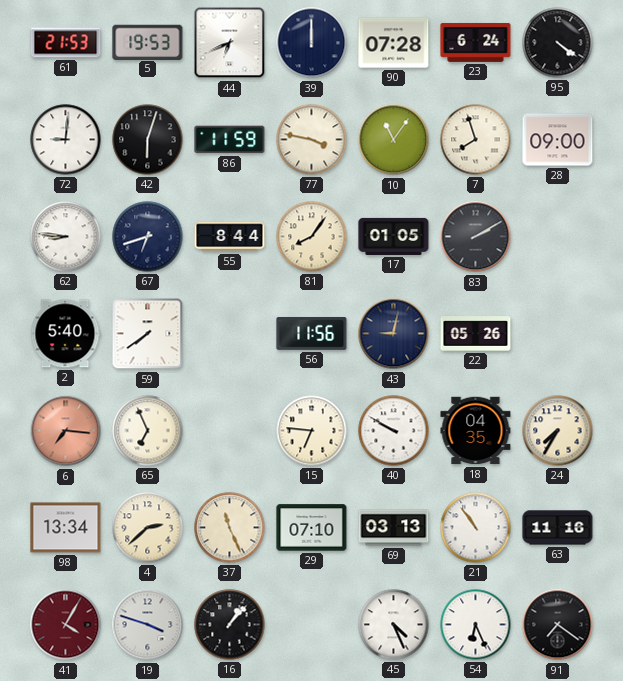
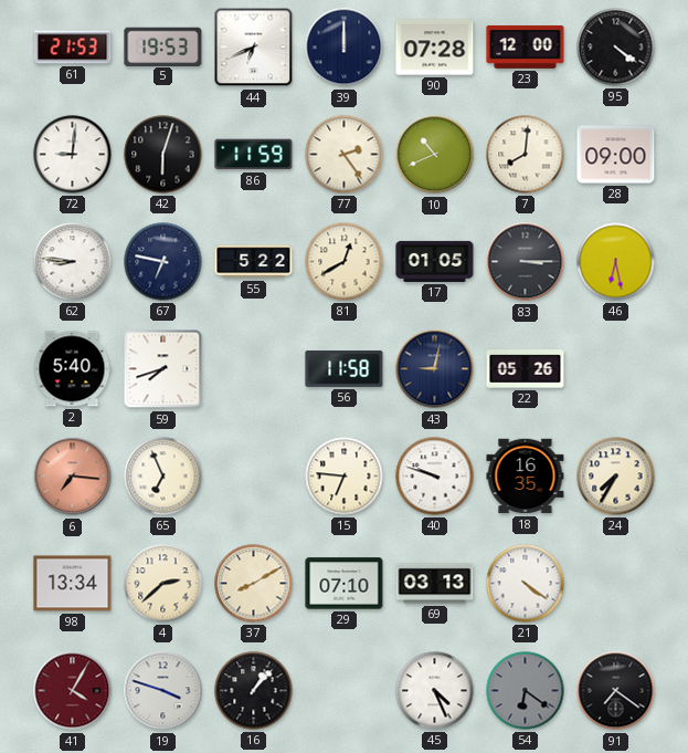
23: 6:24 -> 12:00
77: 3:47 -> 2:24
10: 11:06 -> 10:41
7: 7:57 -> 8:01
67: 6:42 -> 6:47
55: 8:44 -> 5:22
81: 8:06 -> 12:40
83: 2:10 -> 3:15
46: none -> 6:28
59: 7:39 -> 7:42
56: 11:56 -> 11:58
40: 9:50 -> 9:48
18: 04:35 -> 16:35
37: 11:26 -> 8:10
21: 10:54 -> 4:21
63: 11:16 -> none
54: 6:26 -> 6:21
54 dial: white -> grey
